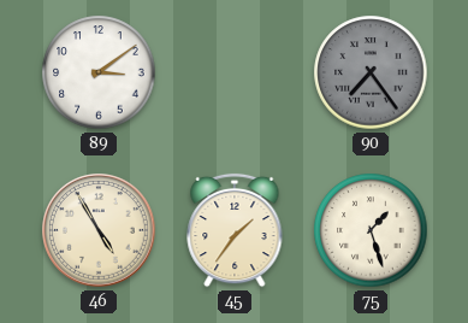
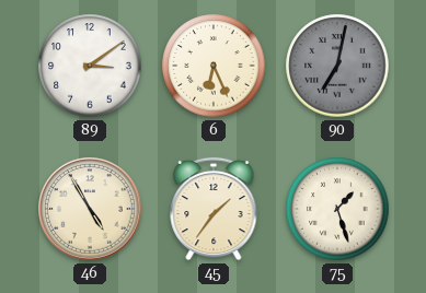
6: none -> 6:26
90: 7:24 -> 7:02
